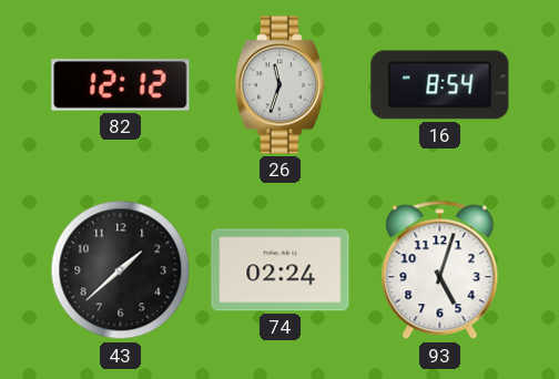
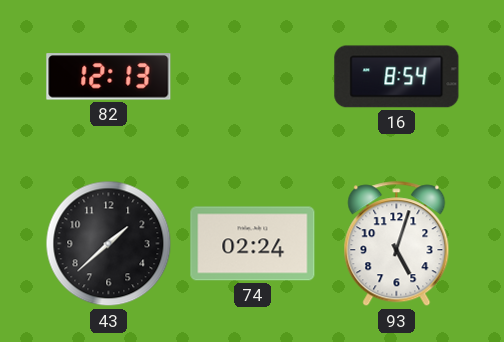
82: 12:12 -> 12:13
26: 11:33 -> none
